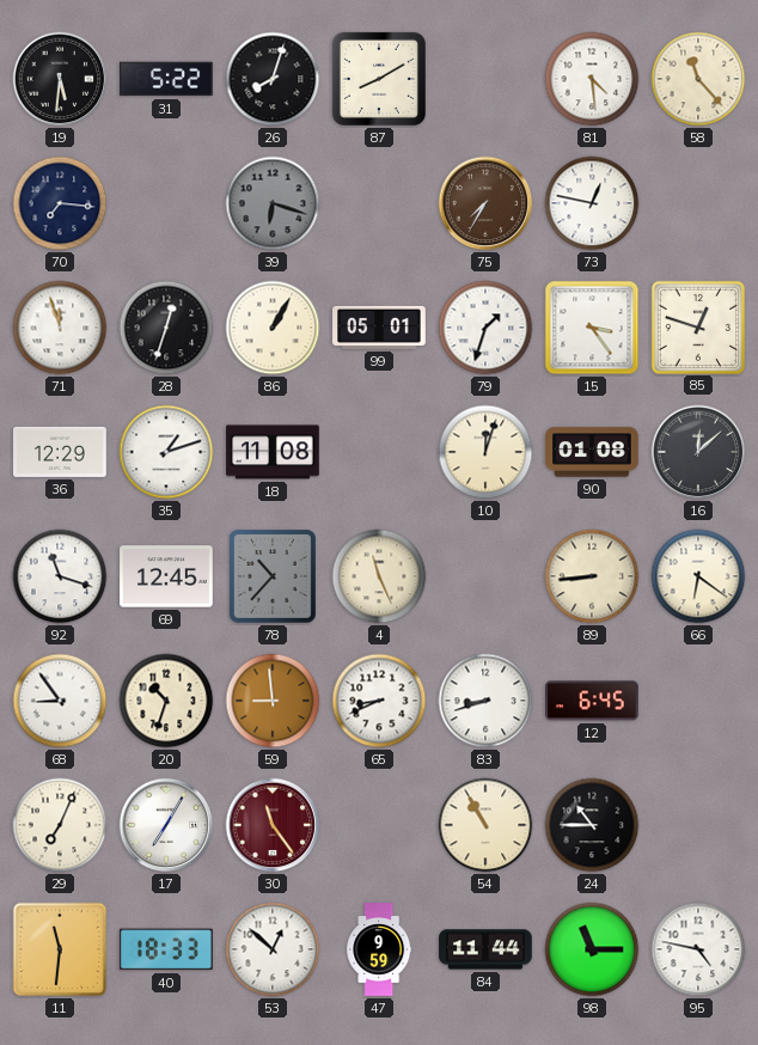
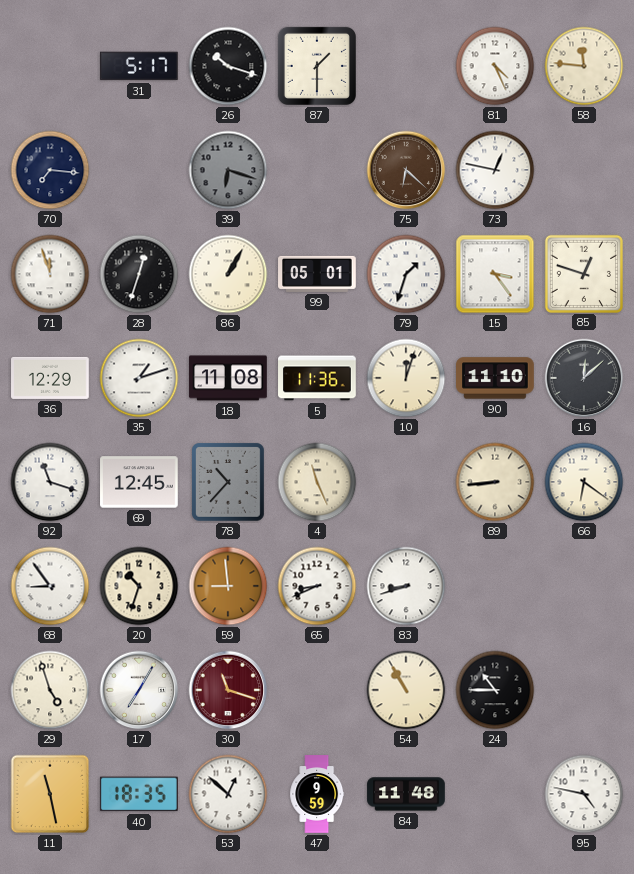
19: 5:31 -> none
31: 5:22 -> 5:17
26: 8:03 -> 10:18
87: 8:10 -> 1:30
81: 4:29 -> 4:26
58: 11:23 -> 11:46
75: 7:35 -> 6:22
5: none -> 11:36
90: 01:08 -> 11:10
12: 6:45 -> none
29: 7:04 -> 4:57
30: 11:24 -> 11:18
11: 11:31 -> 11:28
40: 18:33 -> 18:35
84: 11:44 -> 11:48
98: 11:15 -> none
